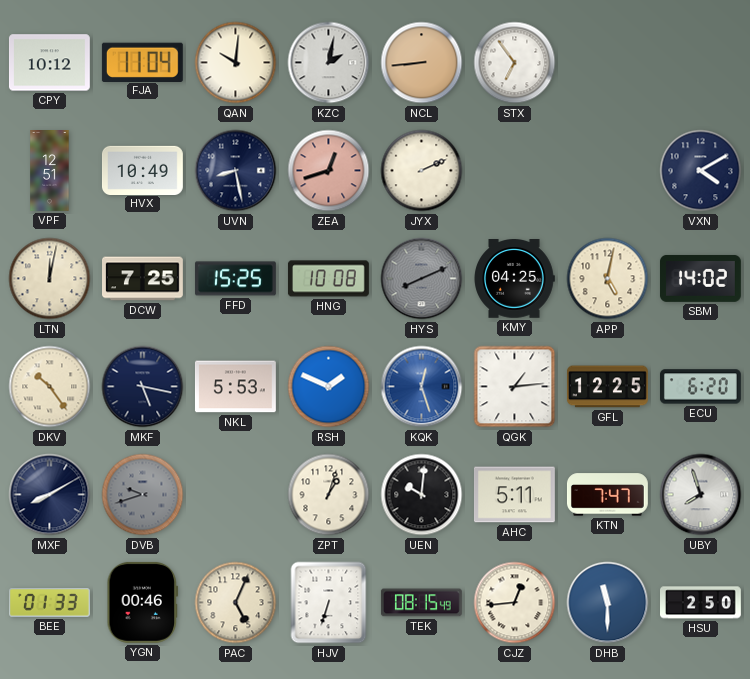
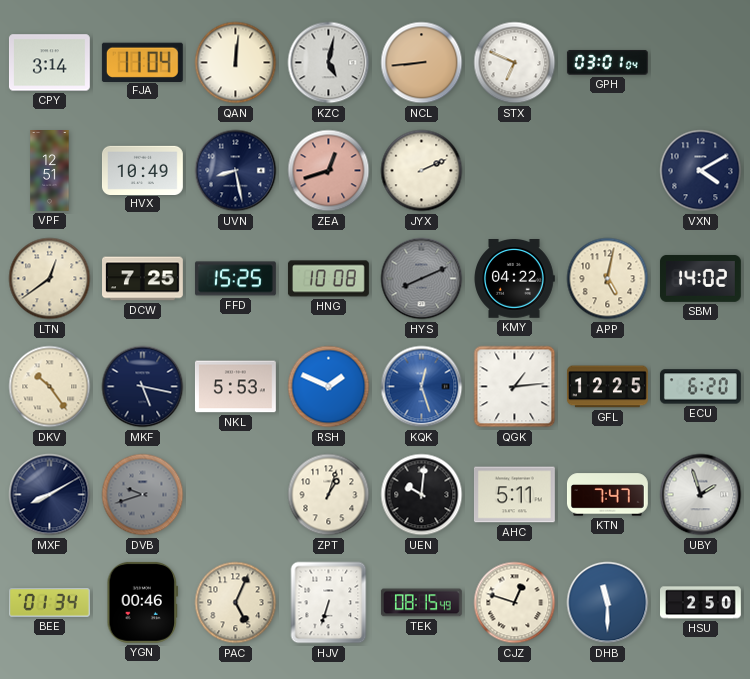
CPY: 10:12 -> 3:14
QAN: 10:01 -> 12:01
KZC: 2:02 -> 5:02
STX: 6:54 -> 6:49
GPH: none -> 03:01
LTN: 12:02 -> 12:39
KMY: 04:25 -> 04:22
UBY: 7:57 -> 1:57
BEE: 01:33 -> 01:34
CJZ: 12:44 -> 12:48
